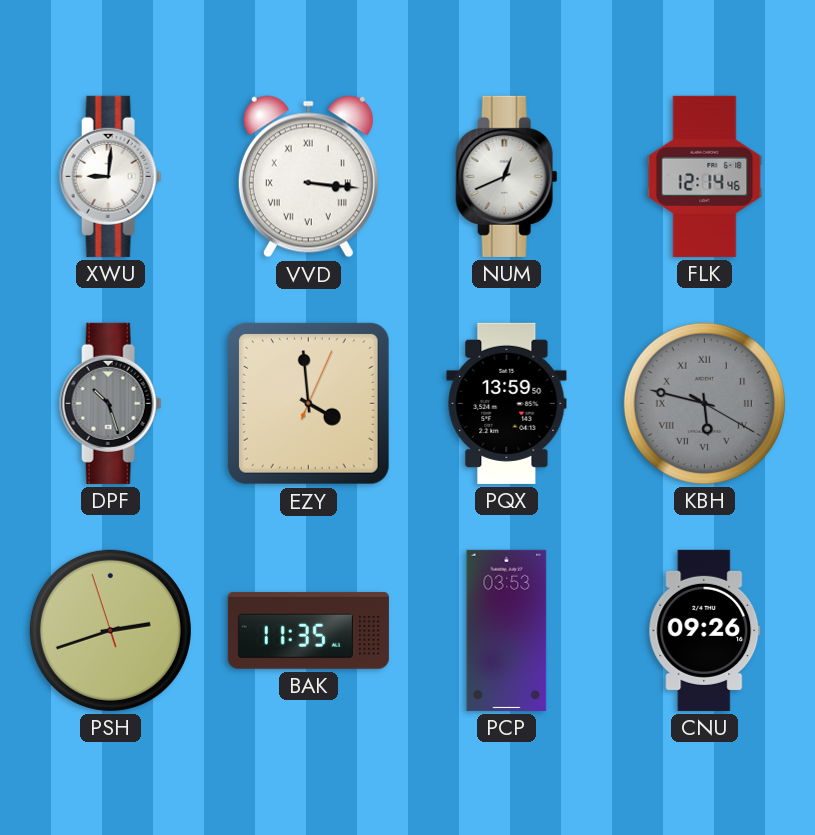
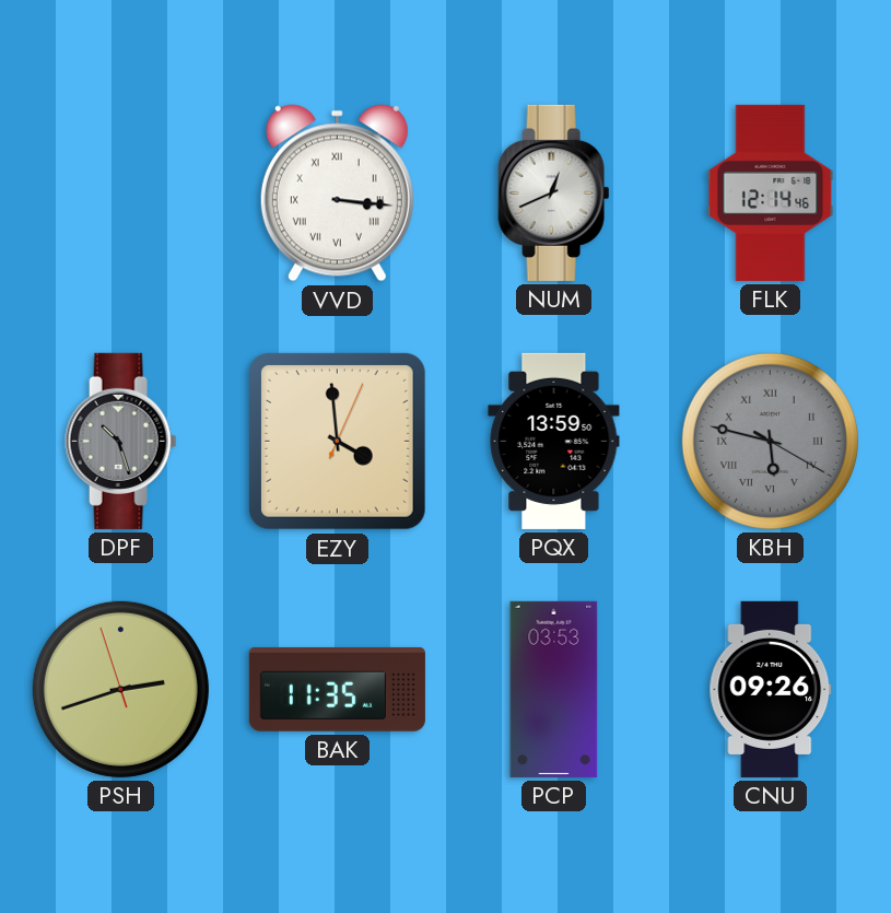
XWU: 9:01 -> none
